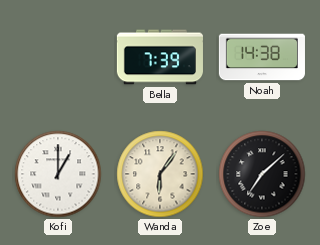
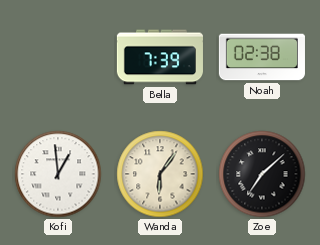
Noah: 14:38 -> 02:38
Kofi: 1:00 -> 12:59
